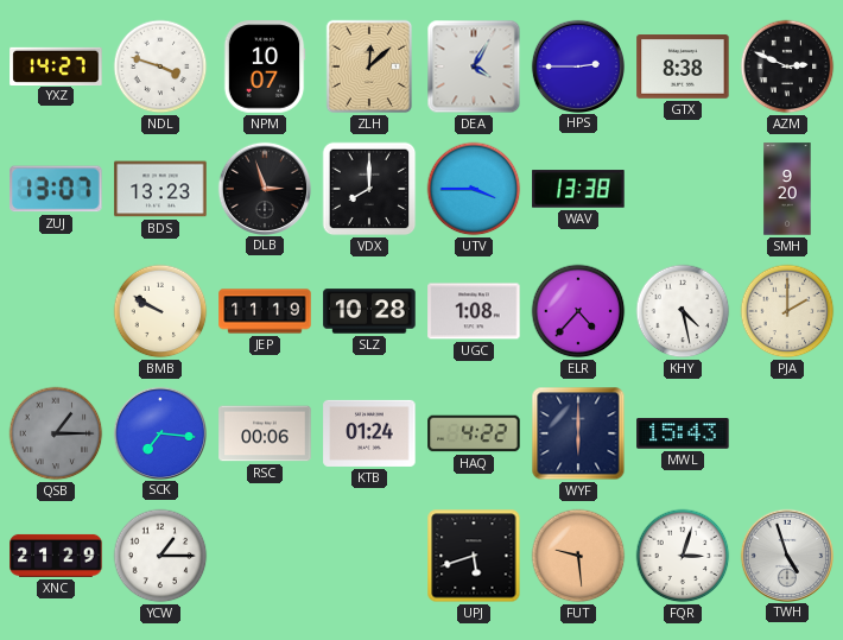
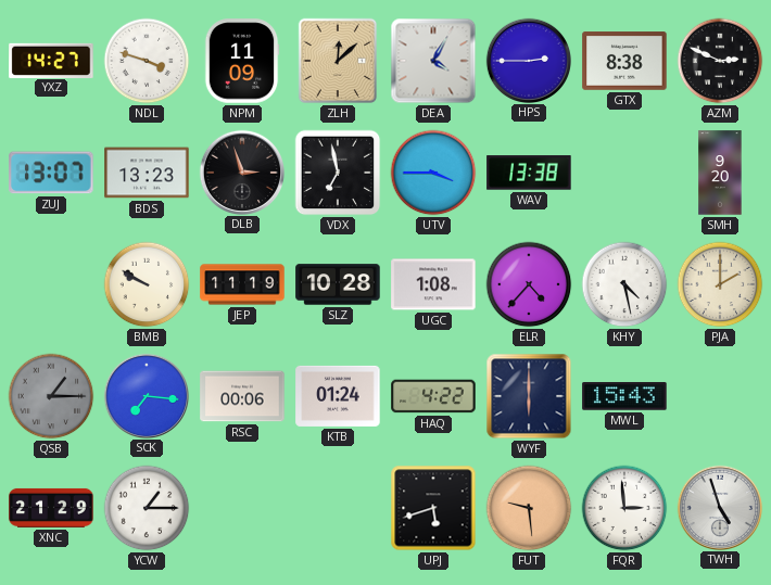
NPM: 10:07 -> 11:09
VDX: 8:00 -> 6:58
FQR: 3:03 -> 2:59
